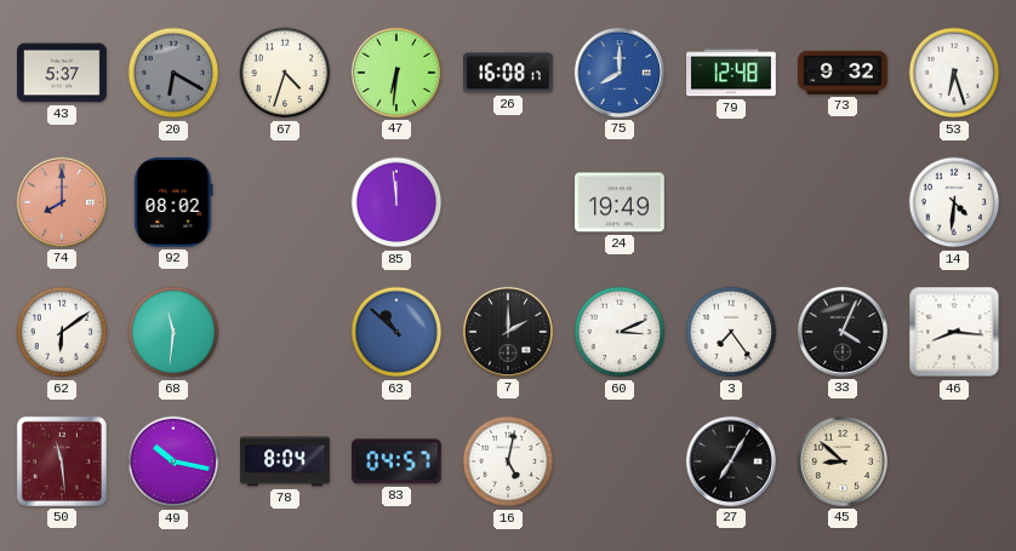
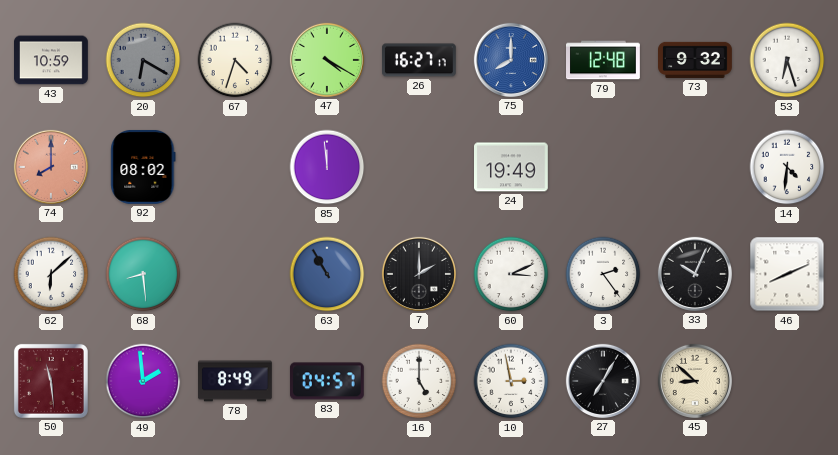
43: 5:37 -> 10:59
47: 6:31 -> 4:20
26: 16:08 -> 16:27
62: 6:09 -> 6:08
68: 11:31 -> 8:29
63: 10:52 -> 10:55
3: 7:24 -> 2:24
33: 4:04 -> 10:04
46: 8:16 -> 8:11
49: 10:17 -> 1:59
78: 8:04 -> 8:49
16: 5:02 -> 5:00
10: none -> 2:58
